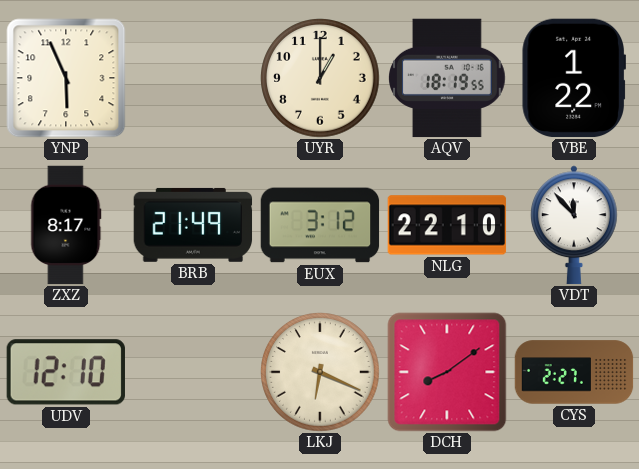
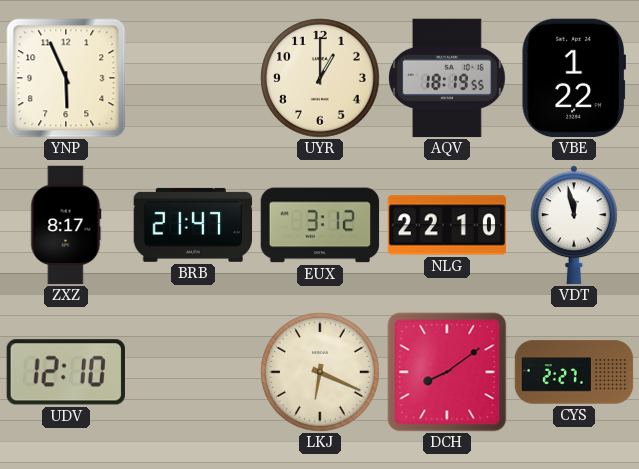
BRB: 21:49 -> 21:47
VDT: 11:53 -> 11:58
